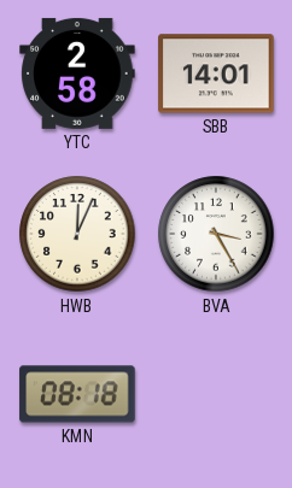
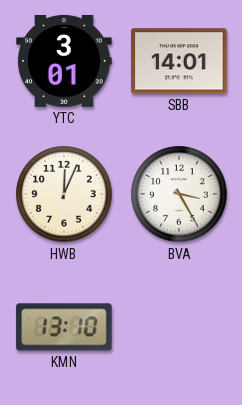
YTC: 2:58 -> 3:01
KMN: 08:18 -> 13:10
